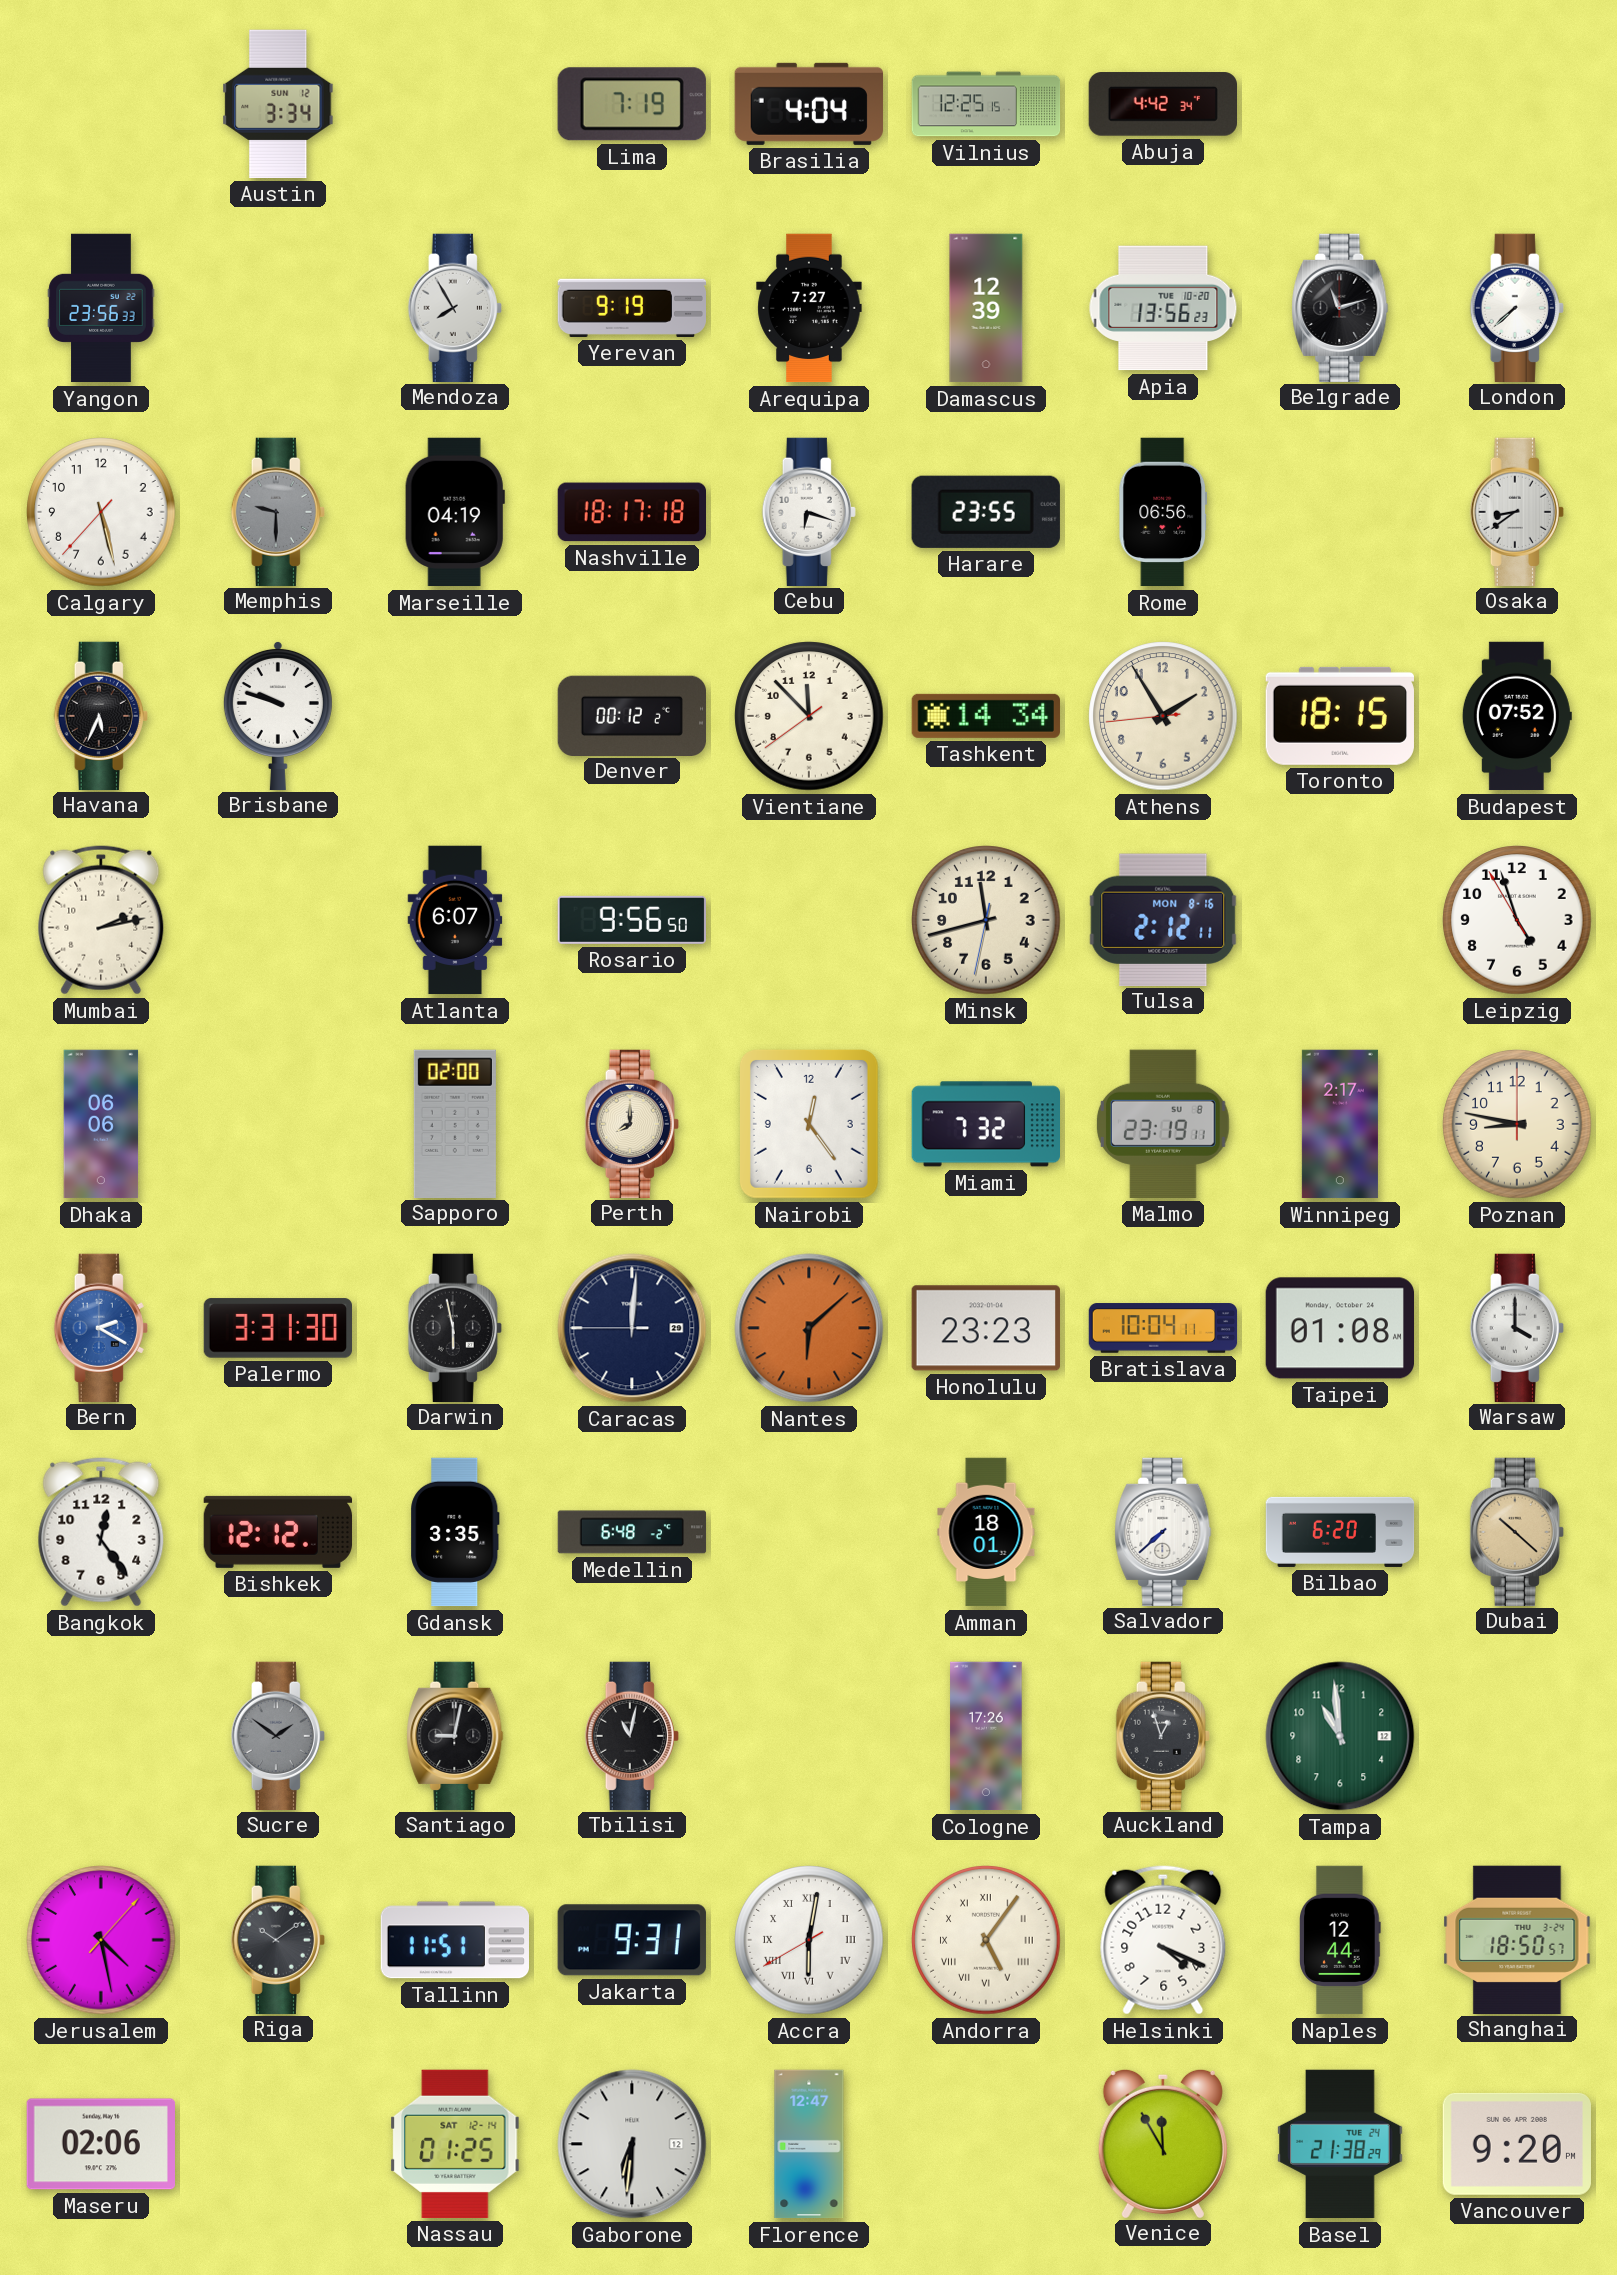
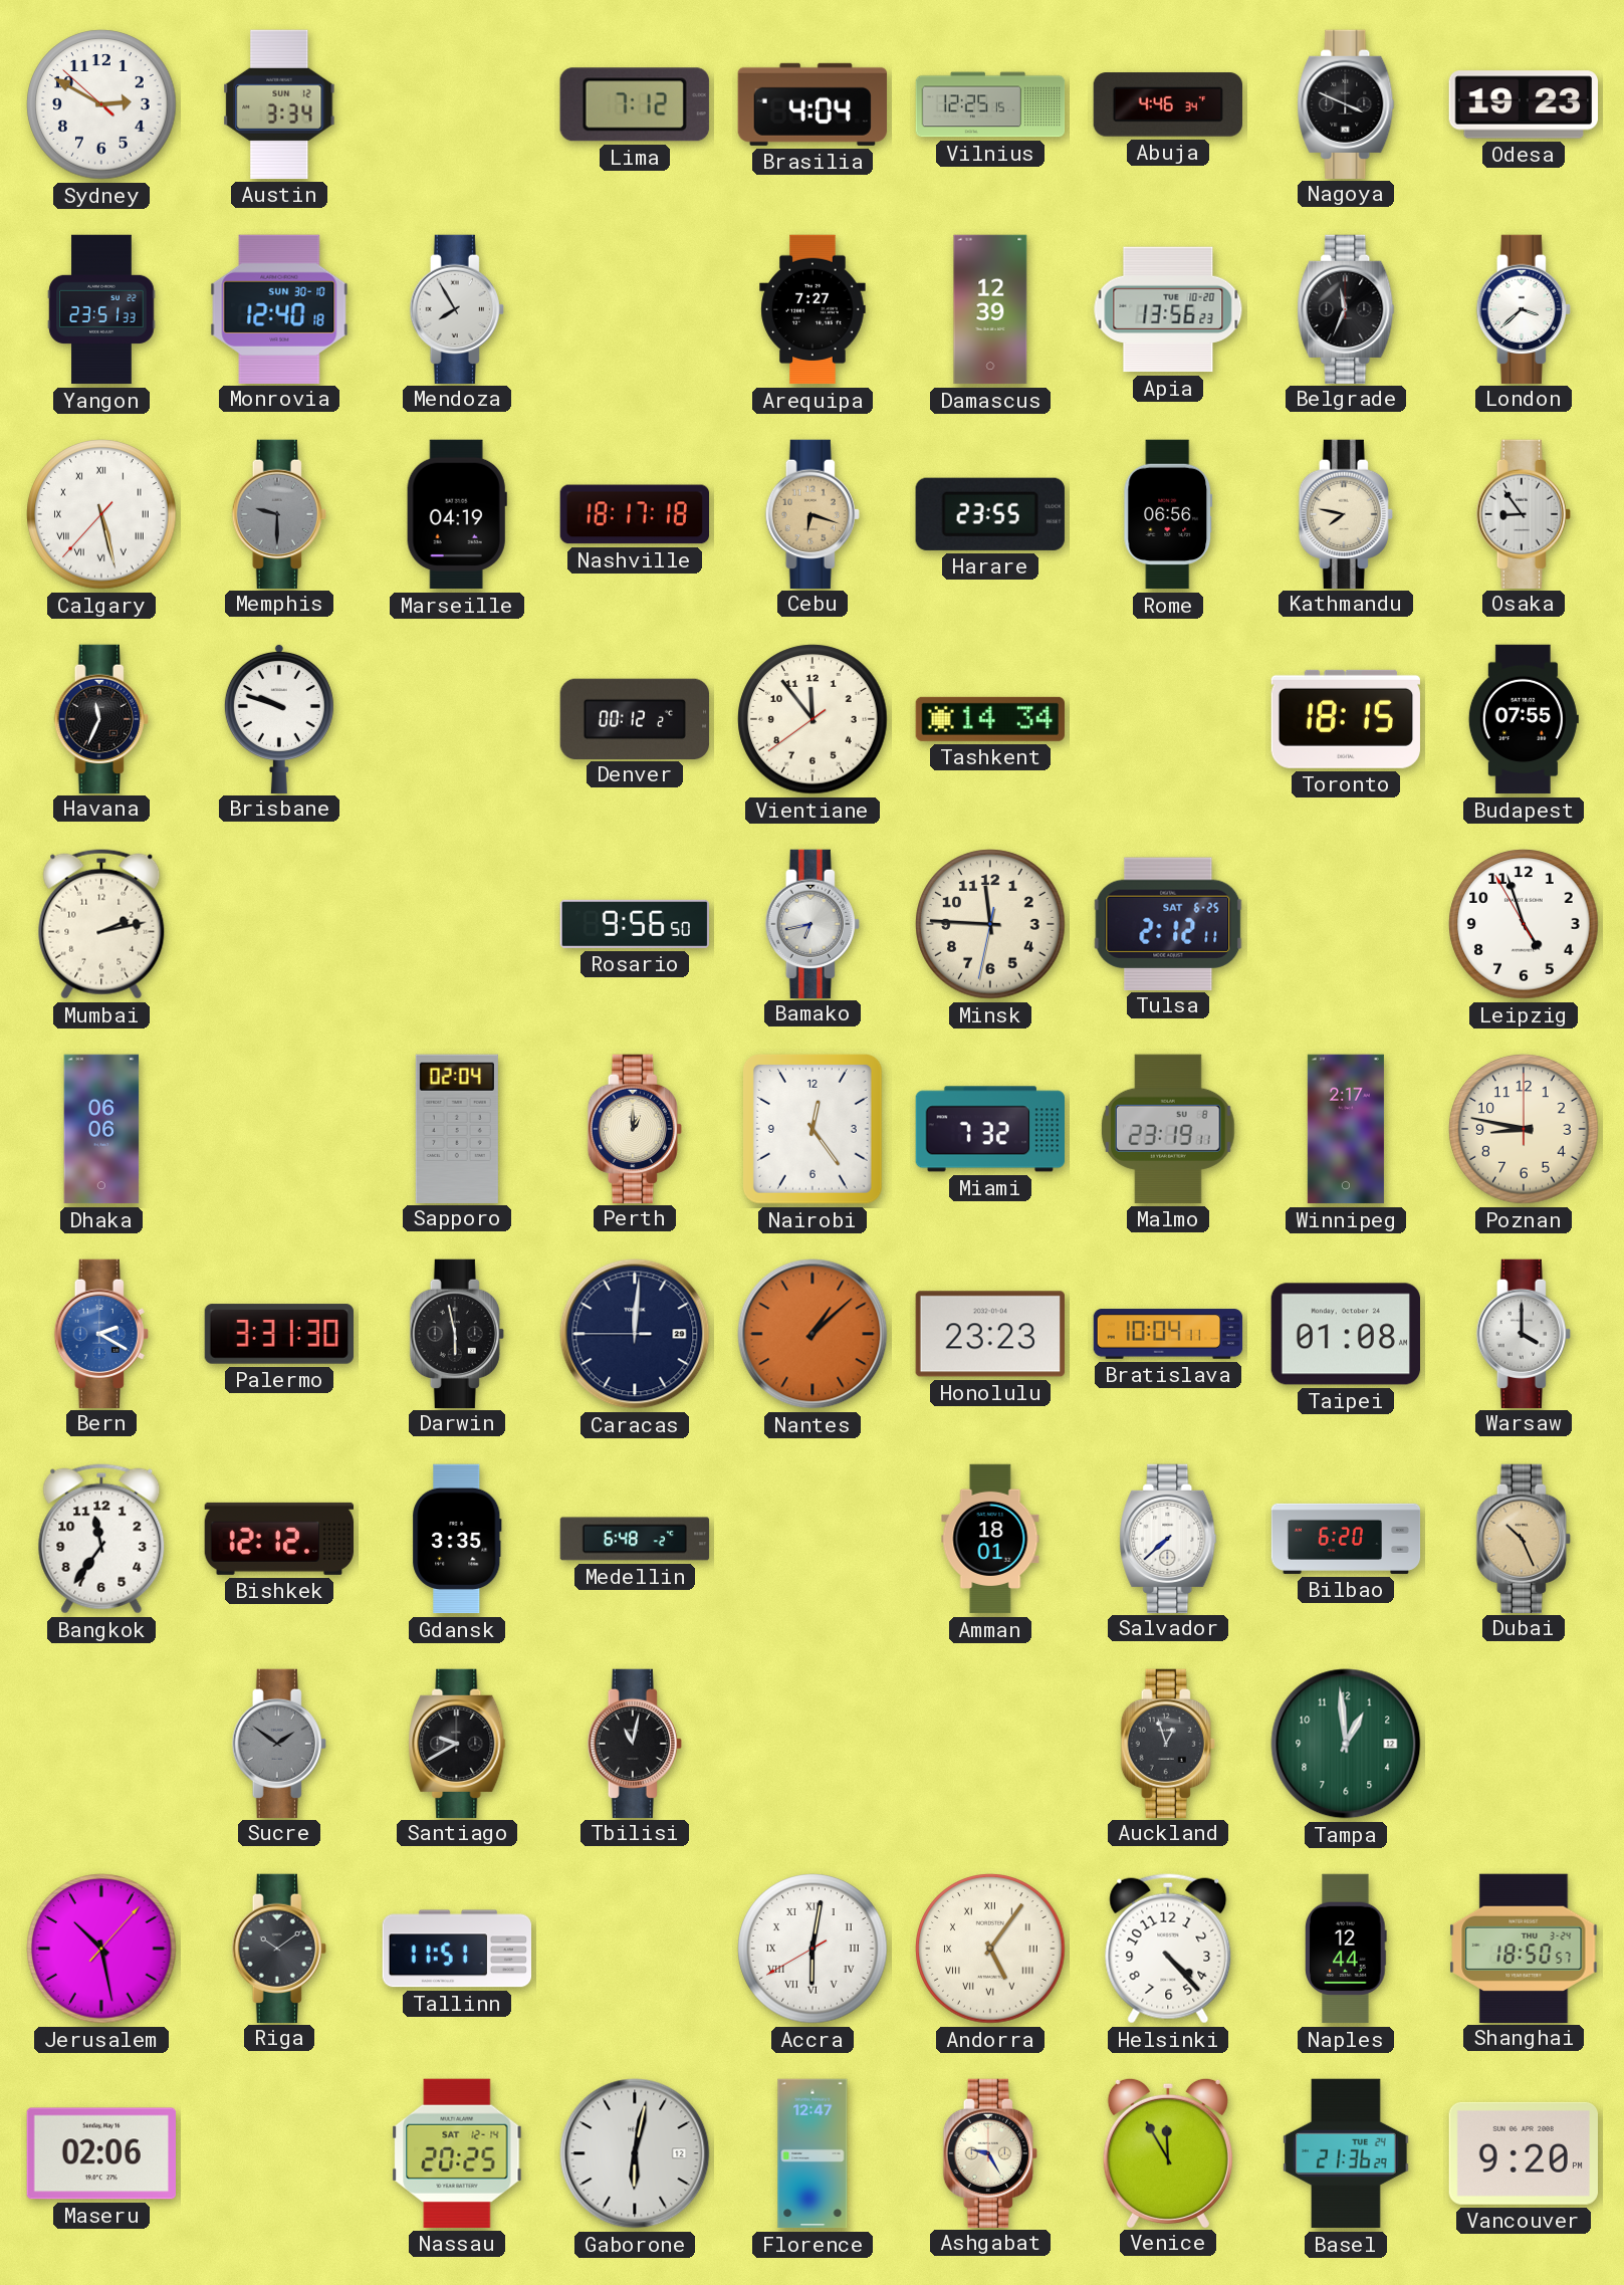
Sydney: none -> 2:49
Lima: 7:19 -> 7:12
Abuja: 4:42 -> 4:46
Nagoya: none -> 3:49
Odesa: none -> 19:23
Yangon: 23:56 -> 23:51
Monrovia: none -> 12:40
Yerevan: 9:19 -> none
Belgrade: 11:12 -> 11:34
London: 7:38 -> 3:38
Calgary numerals: Arabic -> Roman
Cebu dial: white -> champagne
Kathmandu: none -> 7:47
Osaka: 8:39 -> 8:54
Havana: 5:34 -> 11:34
Vientiane: 11:52 -> 11:53
Athens: 1:54 -> none
Budapest: 07:52 -> 07:55
Atlanta: 6:07 -> none
Bamako: none -> 6:43
Minsk: 11:42 -> 11:45
Tulsa date: MON 8-16 -> SAT 6-25
Sapporo: 02:00 -> 02:04
Perth: 8:00 -> 1:00
Nantes: 6:08 -> 1:08
Bangkok: 12:24 -> 11:36
Dubai: 10:22 -> 10:26
Santiago: 9:02 -> 9:40
Cologne: 17:26 -> none
Tampa: 10:59 -> 12:59
Jerusalem: 4:28 -> 10:28
Jakarta: 9:31 -> none
Helsinki: 4:19 -> 4:23
Nassau: 01:25 -> 20:25
Gaborone: 6:31 -> 6:02
Ashgabat: none -> 9:25
Basel: 21:38 -> 21:36
